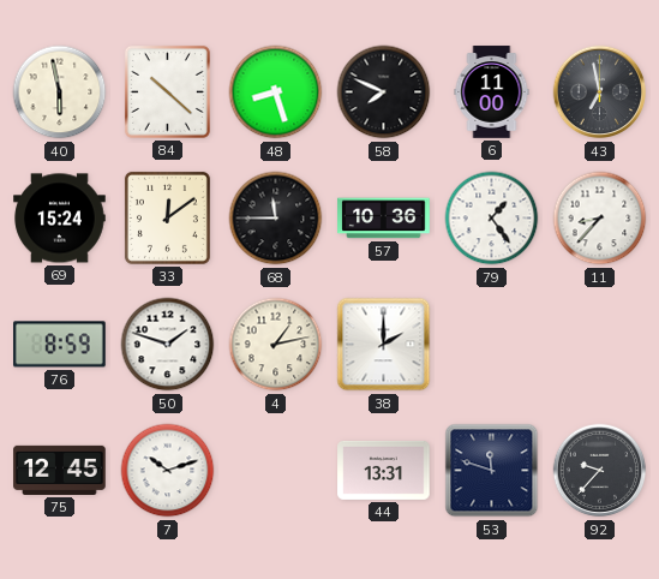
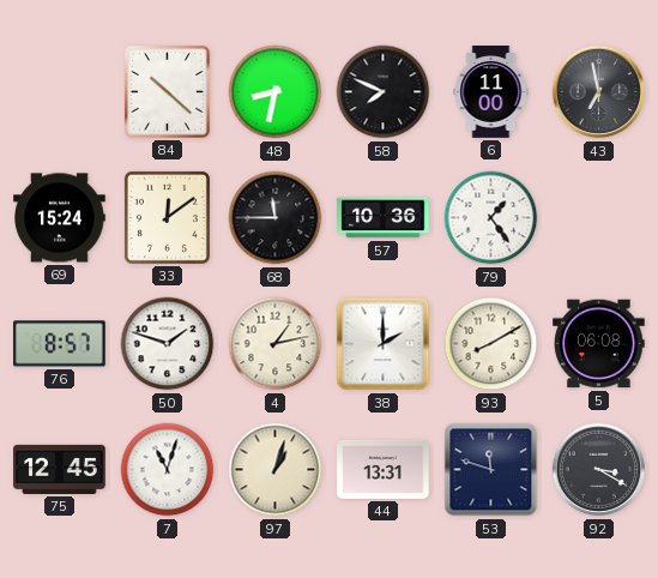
40: 5:58 -> none
48: 8:27 -> 8:32
11: 8:37 -> none
76: 8:59 -> 8:57
93: none -> 8:10
5: none -> 06:08
7: 10:12 -> 11:03
97: none -> 1:03
92: 9:37 -> 3:20
